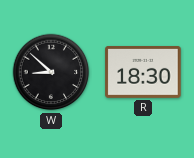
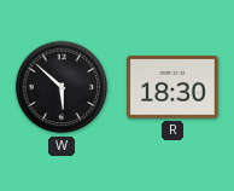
W: 8:52 -> 5:52
